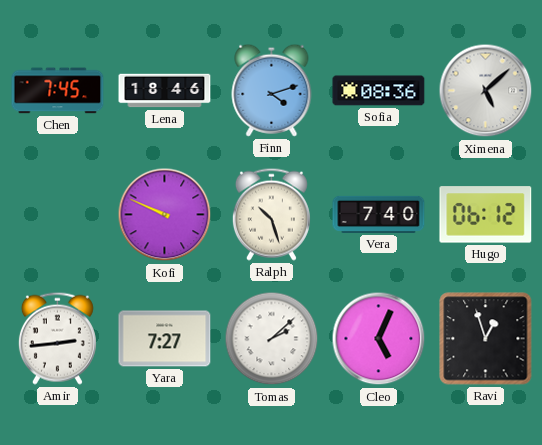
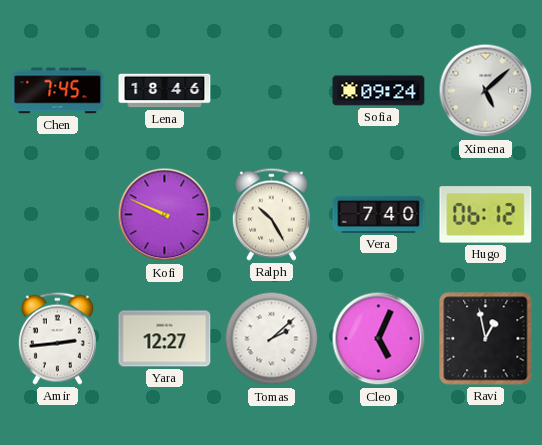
Finn: 4:12 -> none
Sofia: 08:36 -> 09:24
Ralph: 10:27 -> 10:25
Yara: 7:27 -> 12:27
Ravi: 12:57 -> 12:58
